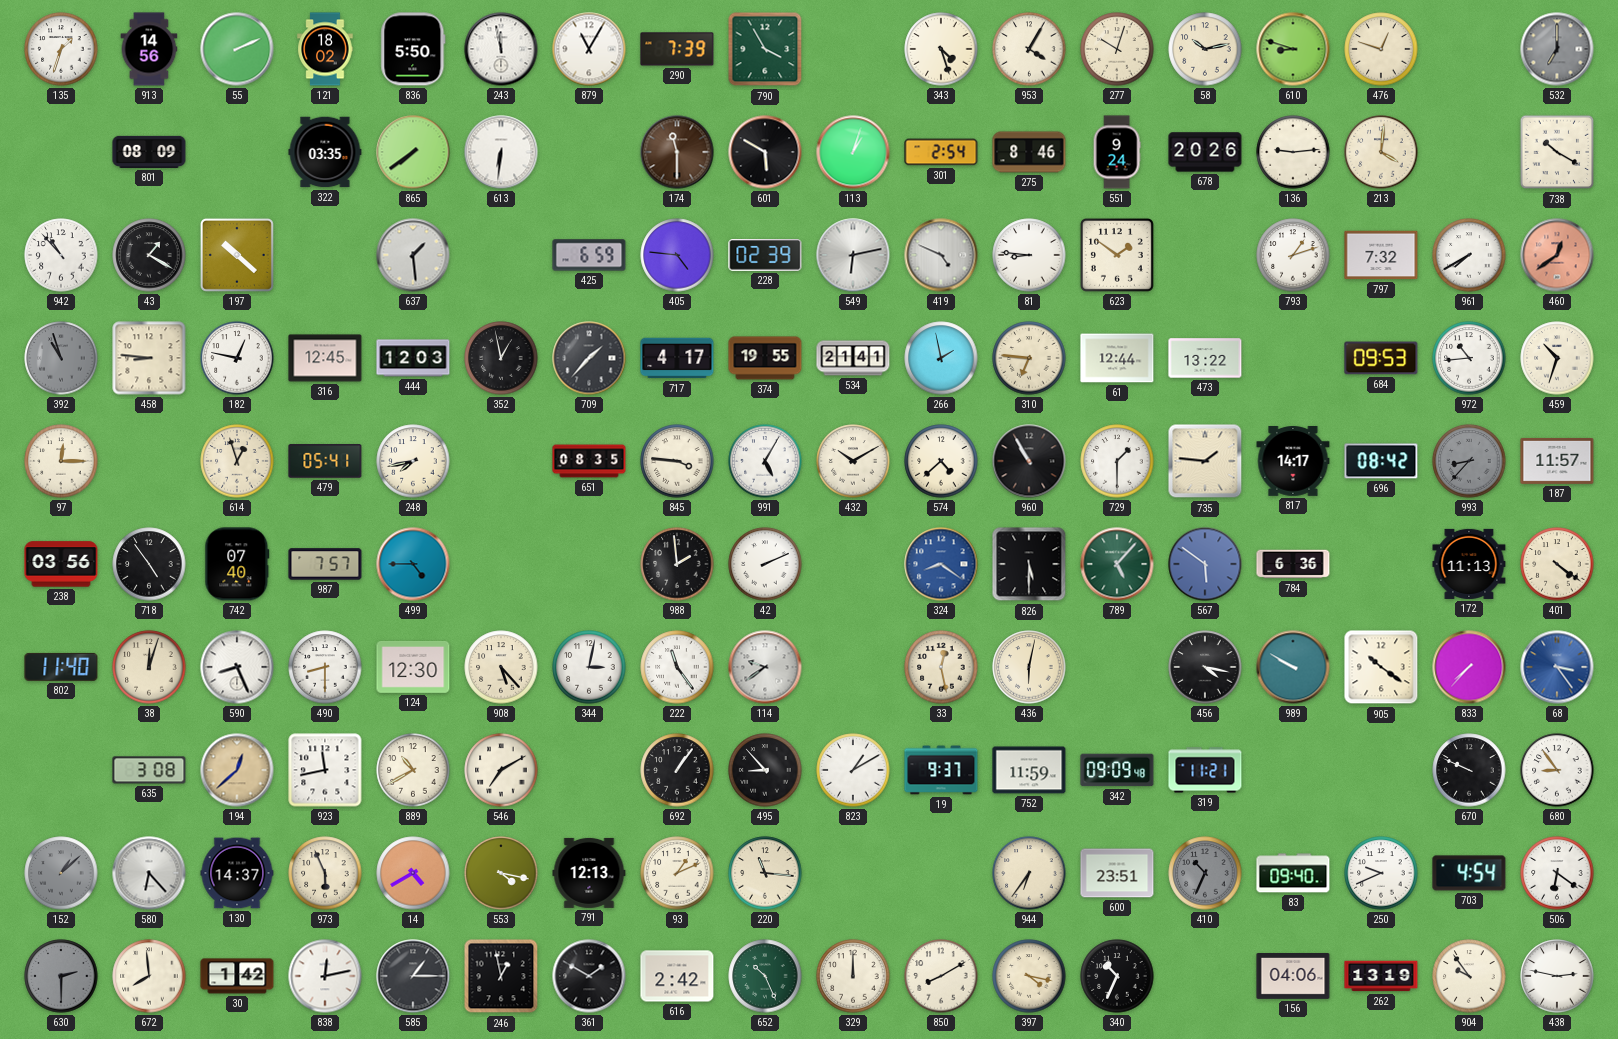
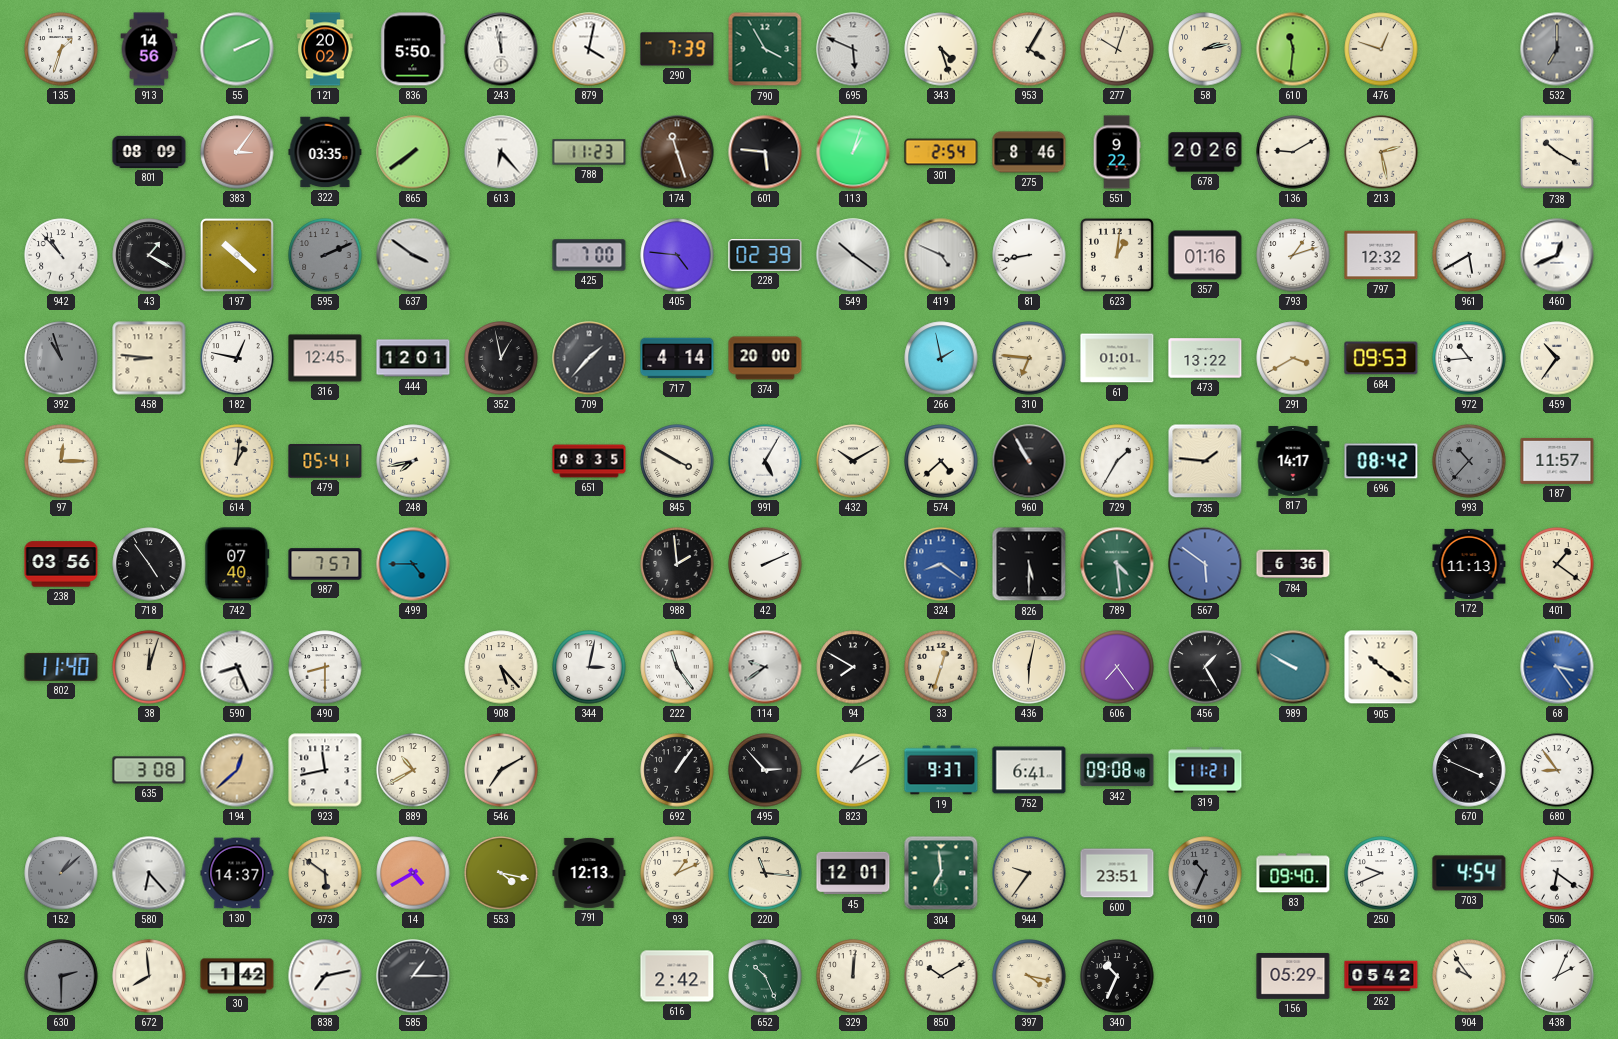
121: 18:02 -> 20:02
879: 11:05 -> 4:02
695: none -> 5:49
58: 10:13 -> 2:13
610: 8:48 -> 11:31
383: none -> 3:06
613: 6:31 -> 6:23
788: none -> 11:23
174: 11:30 -> 11:27
601: 5:50 -> 5:46
551: 9:24 -> 9:22
136: 9:14 -> 9:10
213: 4:01 -> 2:28
595: none -> 2:11
637: 1:29 -> 3:51
425: 6:59 -> 7:00
549: 6:13 -> 10:21
81: 8:46 -> 8:43
623: 1:51 -> 1:01
357: none -> 01:16
797: 7:32 -> 12:32
961: 7:40 -> 5:40
460: 12:39 -> 12:41
460 dial: salmon -> white
444: 12:03 -> 12:01
717: 4:17 -> 4:14
374: 19:55 -> 20:00
534: 21:41 -> none
61: 12:44 -> 01:01
291: none -> 3:40
459: 10:33 -> 10:36
614: 12:57 -> 1:01
845: 3:46 -> 3:50
729: 1:30 -> 1:35
993: 8:37 -> 10:37
789: 5:07 -> 4:29
401: 4:21 -> 1:21
124: 12:30 -> none
94: none -> 7:50
33: 12:28 -> 12:33
606: none -> 7:24
456: 4:17 -> 1:25
833: 7:37 -> none
495: 8:53 -> 2:53
752: 11:59 -> 6:41
342: 09:09 -> 09:08
670: 9:49 -> 3:49
973: 5:56 -> 5:51
45: none -> 12:01
304: none -> 6:59
944: 6:36 -> 9:36
838: 12:13 -> 7:13
246: 12:58 -> none
361: 1:50 -> none
329: 12:00 -> 12:01
850: 8:10 -> 10:10
156: 04:06 -> 05:29
262: 13:19 -> 05:42
438: 2:47 -> 2:04
